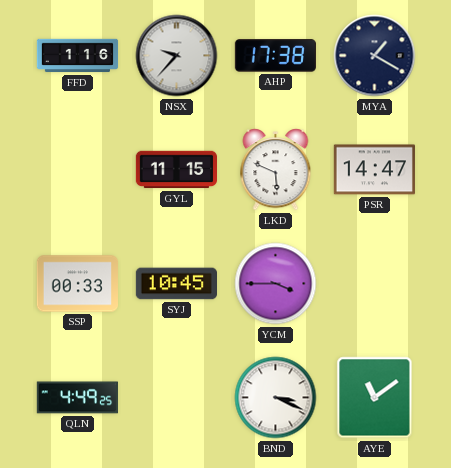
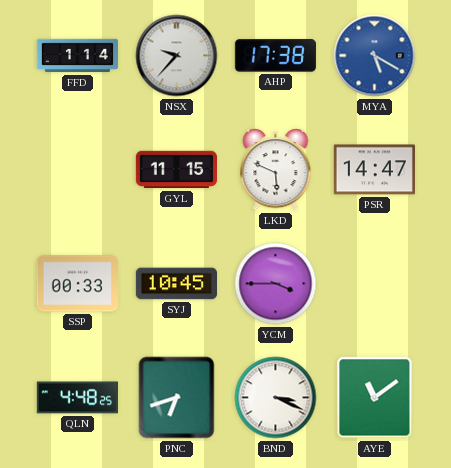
FFD: 1:16 -> 1:14
MYA: 1:20 -> 5:20
MYA dial: navy -> blue
QLN: 4:49 -> 4:48
PNC: none -> 6:42
